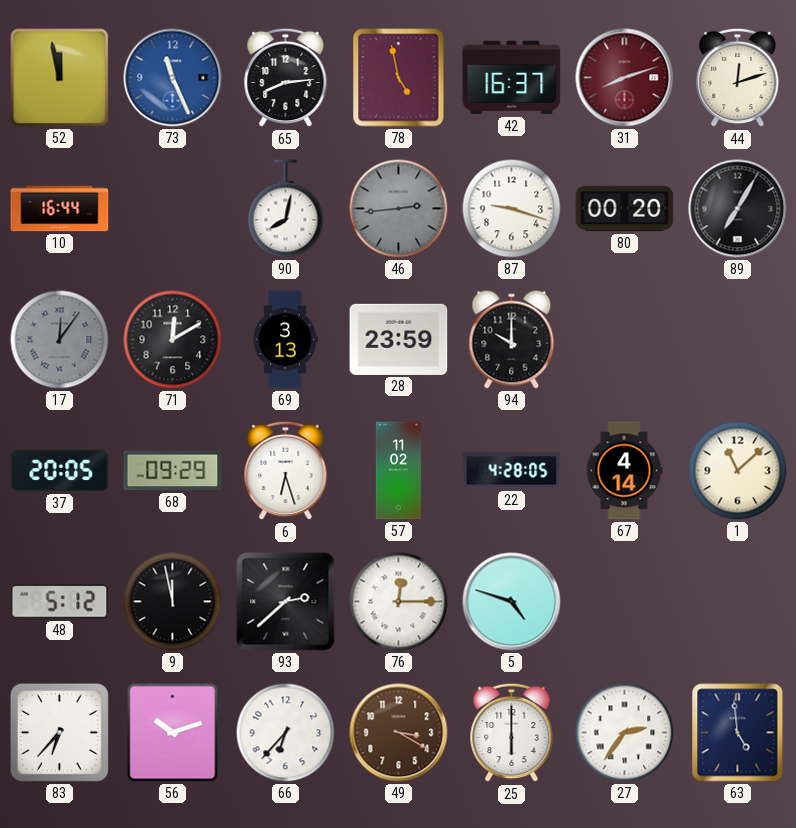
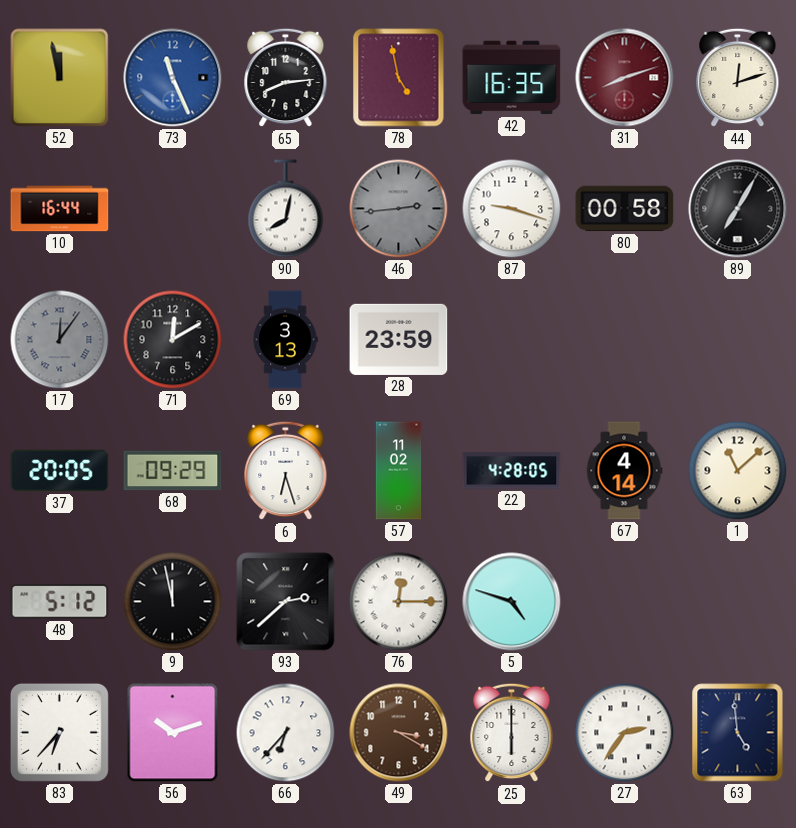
42: 16:37 -> 16:35
80: 00:20 -> 00:58
94: 10:00 -> none
